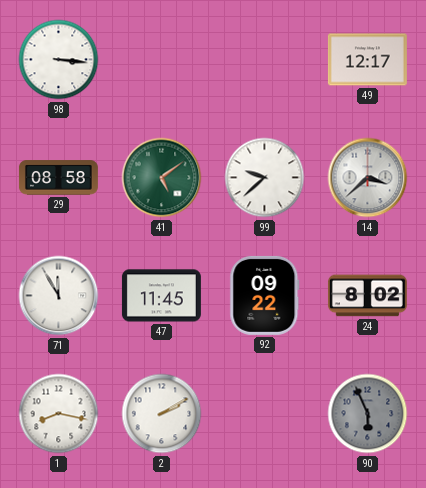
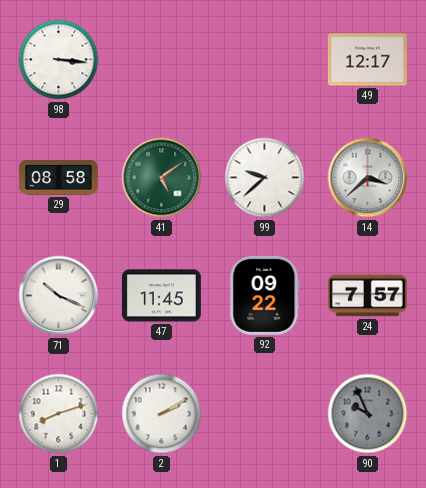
71: 11:55 -> 10:19
24: 8:02 -> 7:57
1: 8:17 -> 8:12
90: 5:56 -> 9:56
